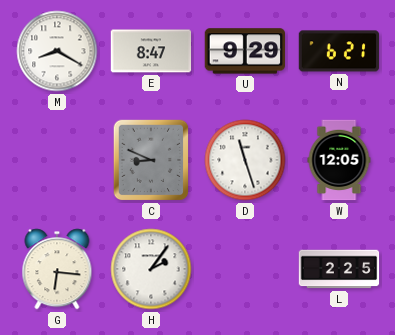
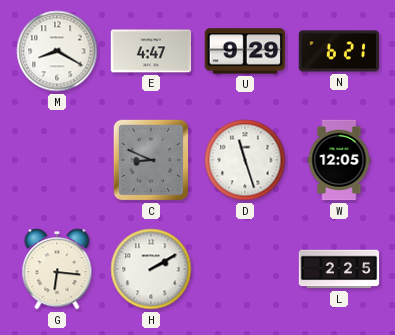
E: 8:47 -> 4:47
H: 2:06 -> 2:10
